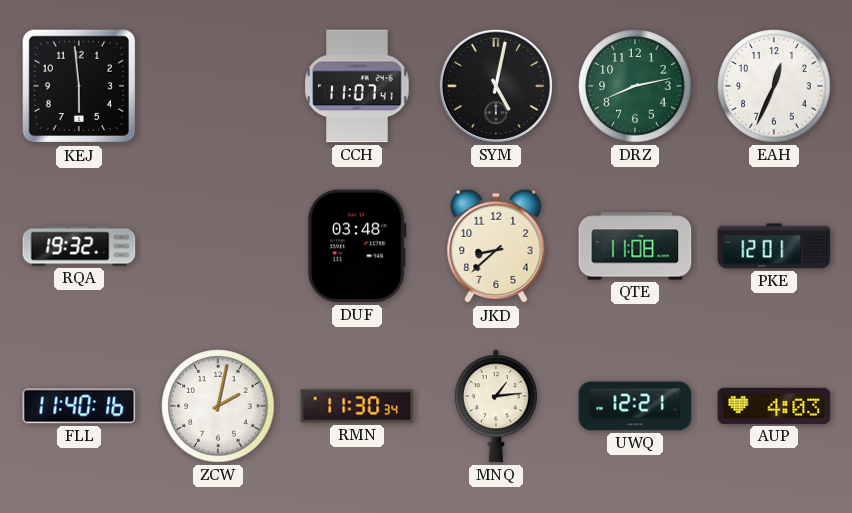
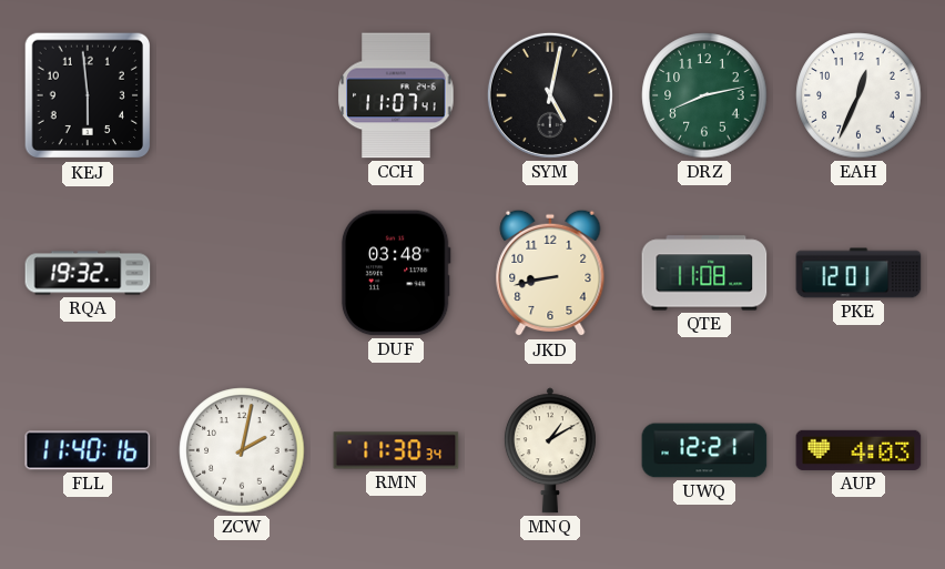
JKD: 8:38 -> 8:43
MNQ: 1:14 -> 1:10
